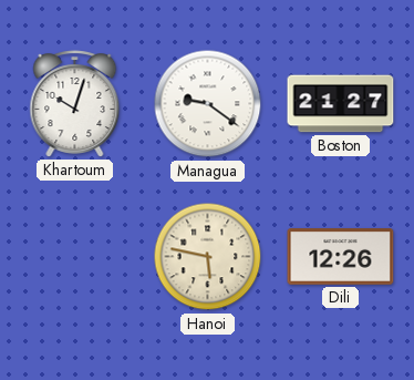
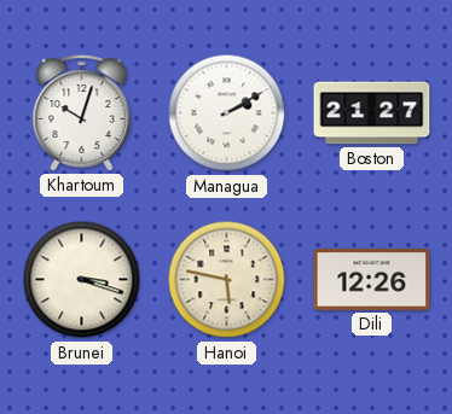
Managua: 9:21 -> 2:10
Brunei: none -> 3:18
